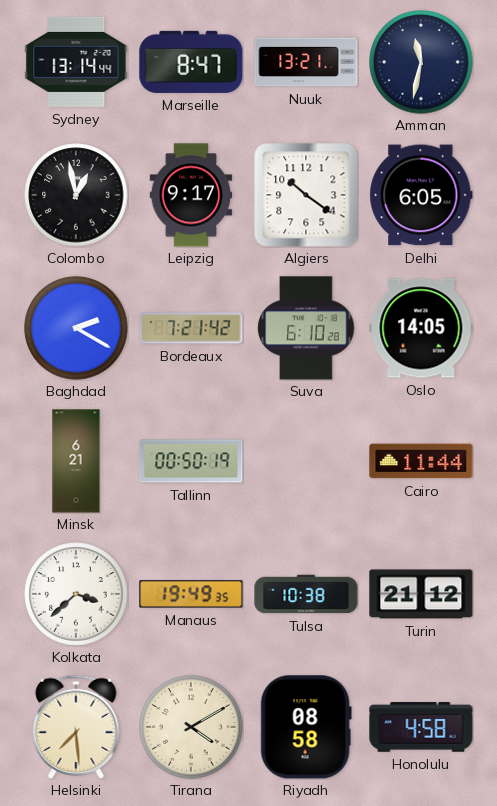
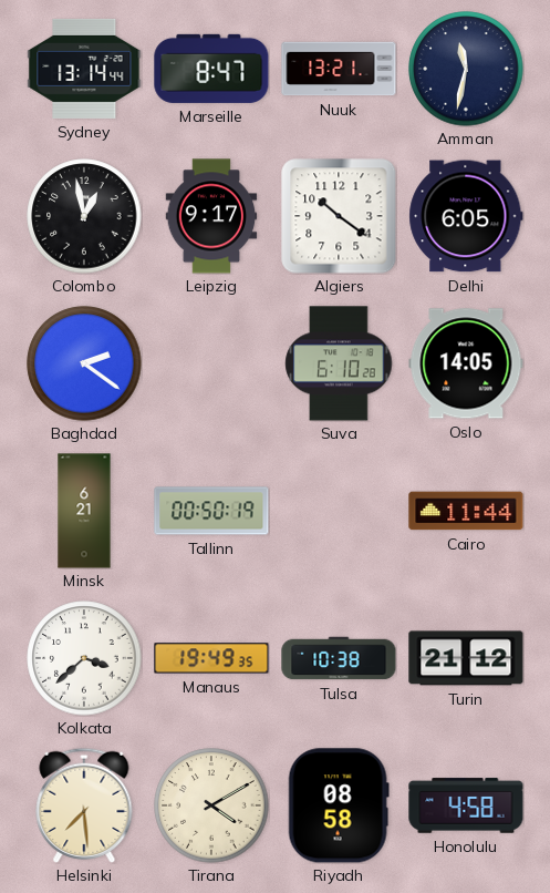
Baghdad: 2:20 -> 2:21
Bordeaux: 7:21 -> none
